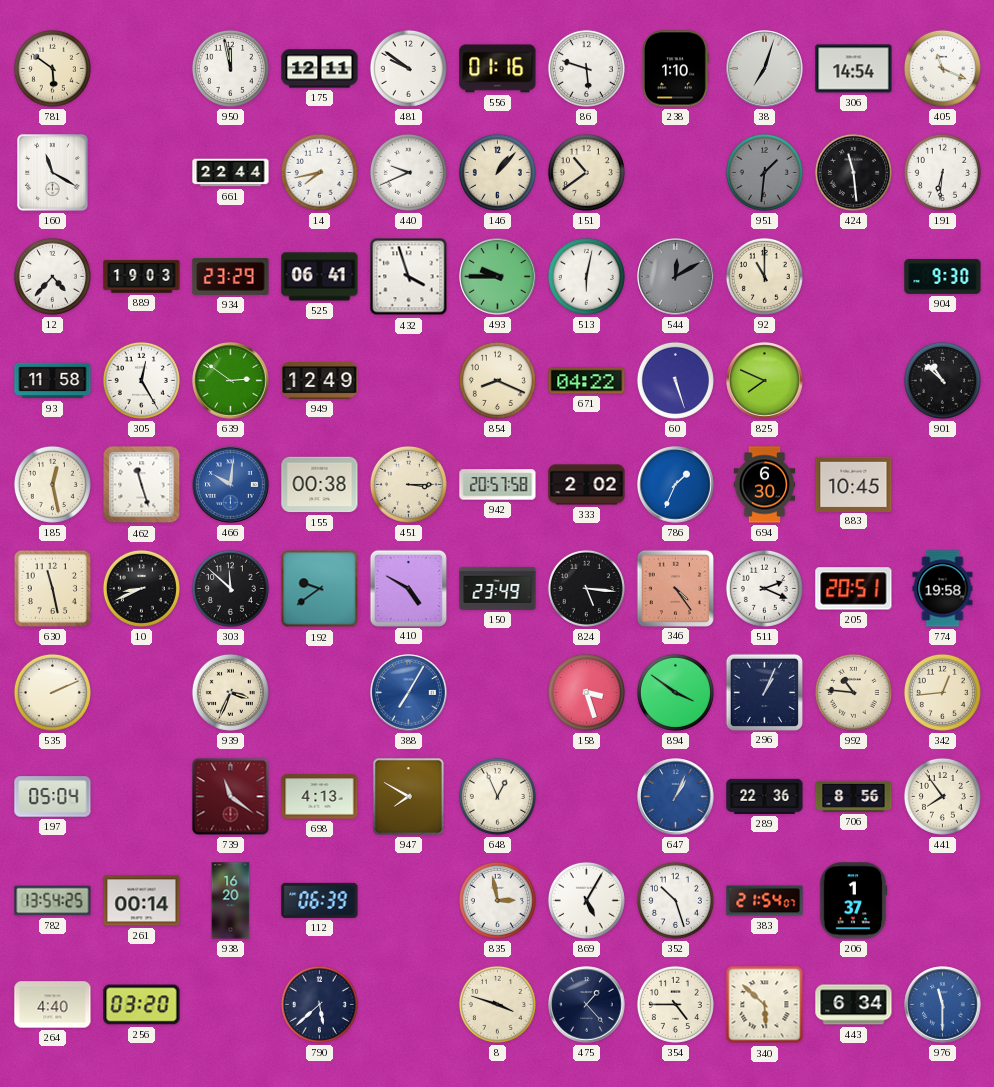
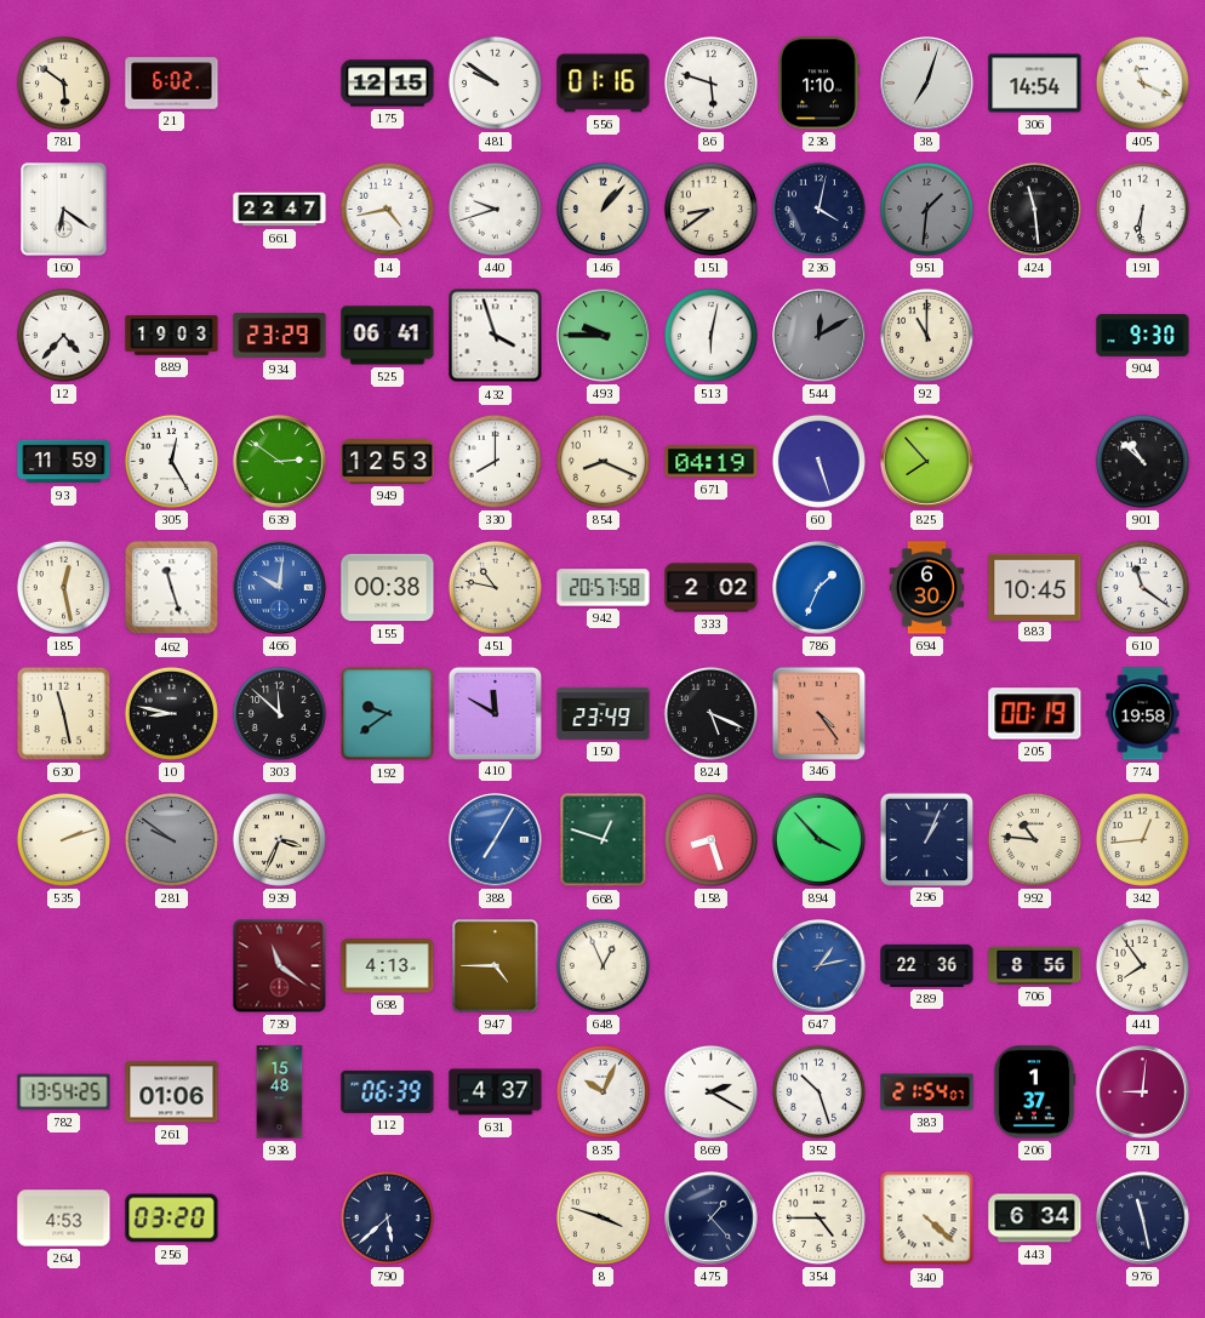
21: none -> 6:02
950: 11:58 -> none
175: 12:11 -> 12:15
160: 11:20 -> 6:21
661: 22:44 -> 22:47
14: 7:43 -> 4:43
440: 9:41 -> 9:42
151: 10:39 -> 8:39
236: none -> 4:02
93: 11:58 -> 11:59
949: 12:49 -> 12:53
330: none -> 8:00
671: 04:22 -> 04:19
825: 7:49 -> 7:53
451: 3:15 -> 10:47
610: none -> 11:21
10: 8:41 -> 8:47
410: 4:50 -> 11:50
824: 5:16 -> 5:19
511: 2:19 -> none
205: 20:51 -> 00:19
535: 2:11 -> 2:12
281: none -> 9:51
668: none -> 12:48
158: 3:27 -> 8:27
894: 3:51 -> 3:53
197: 05:04 -> none
947: 7:50 -> 4:45
647: 1:04 -> 1:13
261: 00:14 -> 01:06
938: 16:20 -> 15:48
631: none -> 4:37
835: 2:58 -> 10:04
869: 5:05 -> 2:20
771: none -> 9:01
264: 4:40 -> 4:53
340: 5:52 -> 4:22
976: 11:30 -> 11:28
976 dial: blue -> navy
